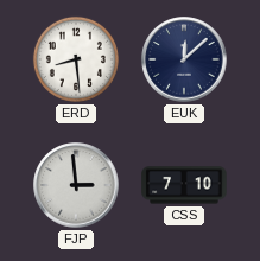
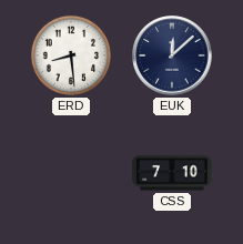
FJP: 2:59 -> none
